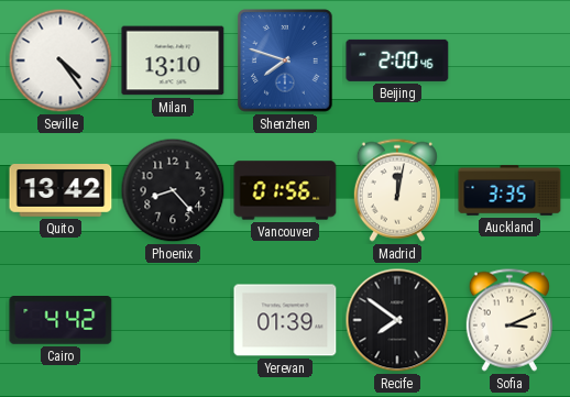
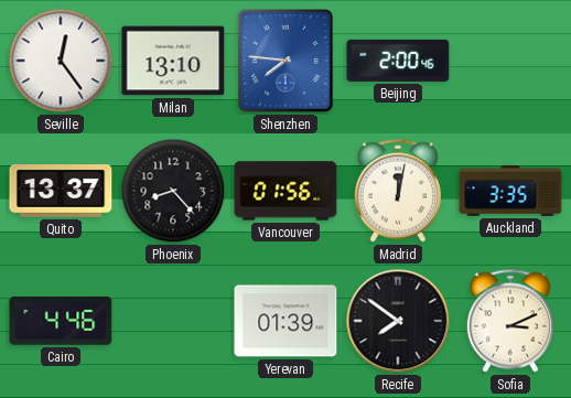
Seville: 4:24 -> 12:24
Shenzhen: 7:48 -> 7:46
Quito: 13:42 -> 13:37
Cairo: 4:42 -> 4:46
